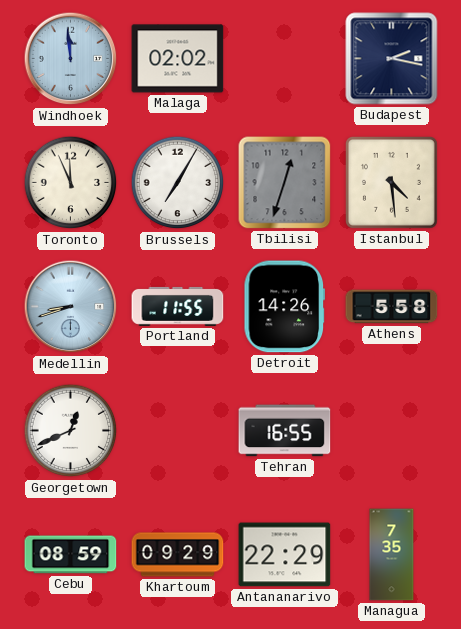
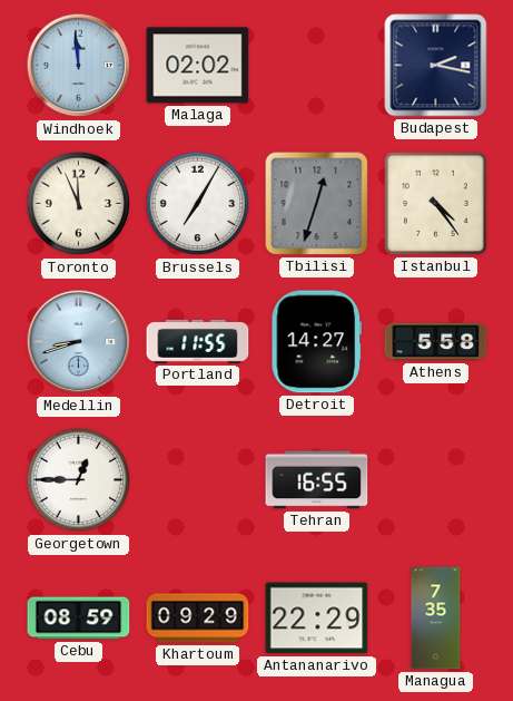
Istanbul: 4:29 -> 4:24
Detroit: 14:26 -> 14:27
Georgetown: 12:41 -> 12:45
